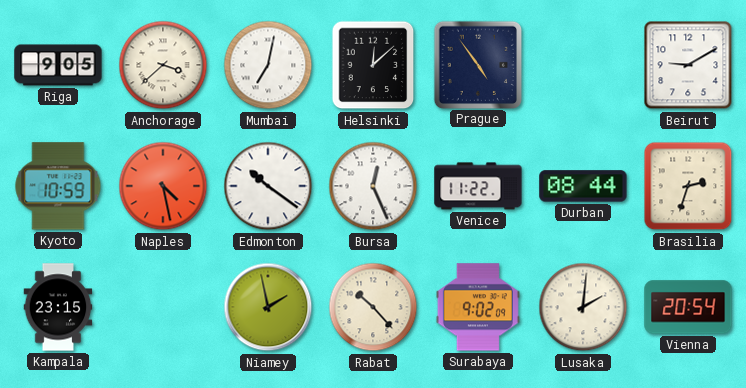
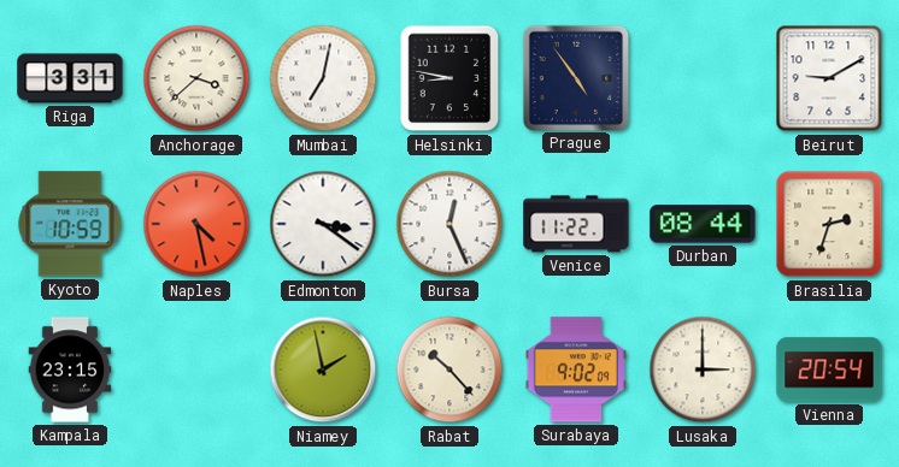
Riga: 9:05 -> 3:31
Helsinki: 12:08 -> 8:47
Edmonton: 10:21 -> 3:21
Lusaka: 2:01 -> 3:00
